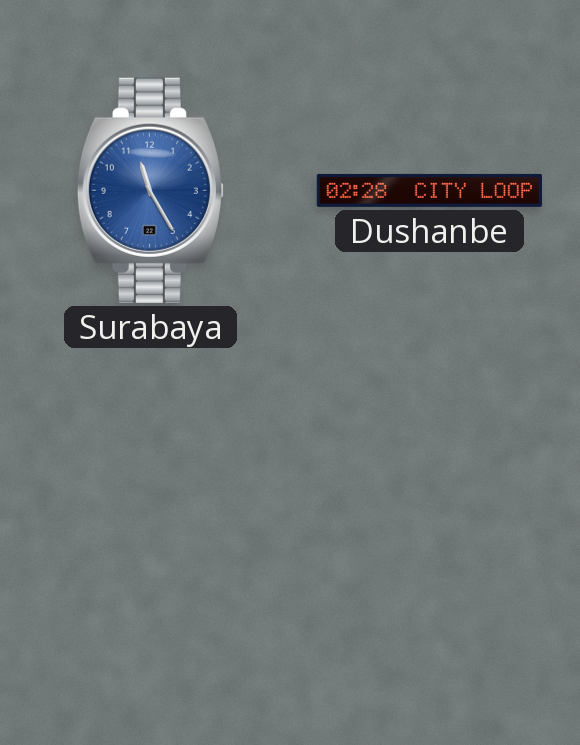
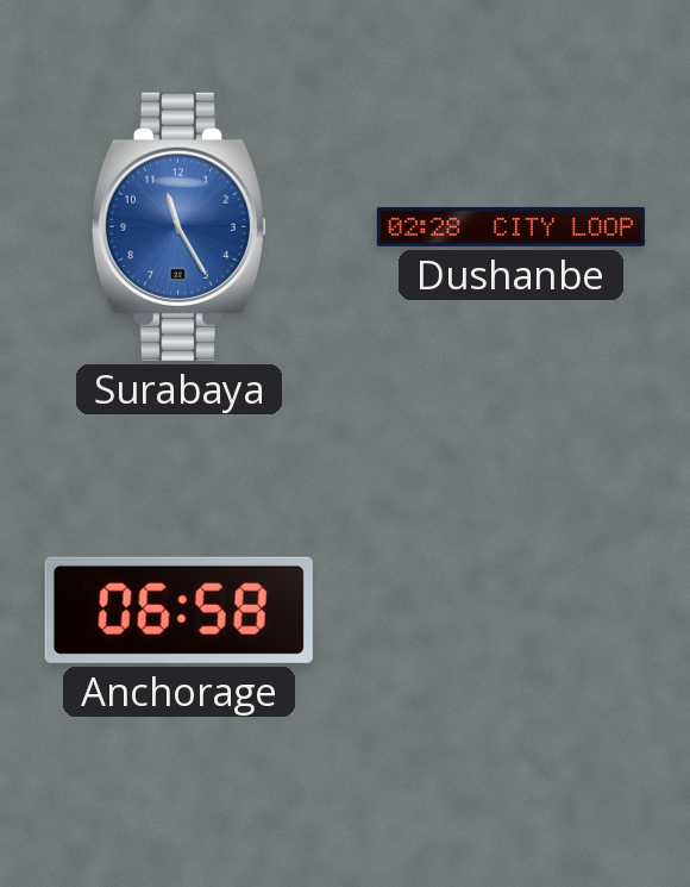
Anchorage: none -> 06:58
